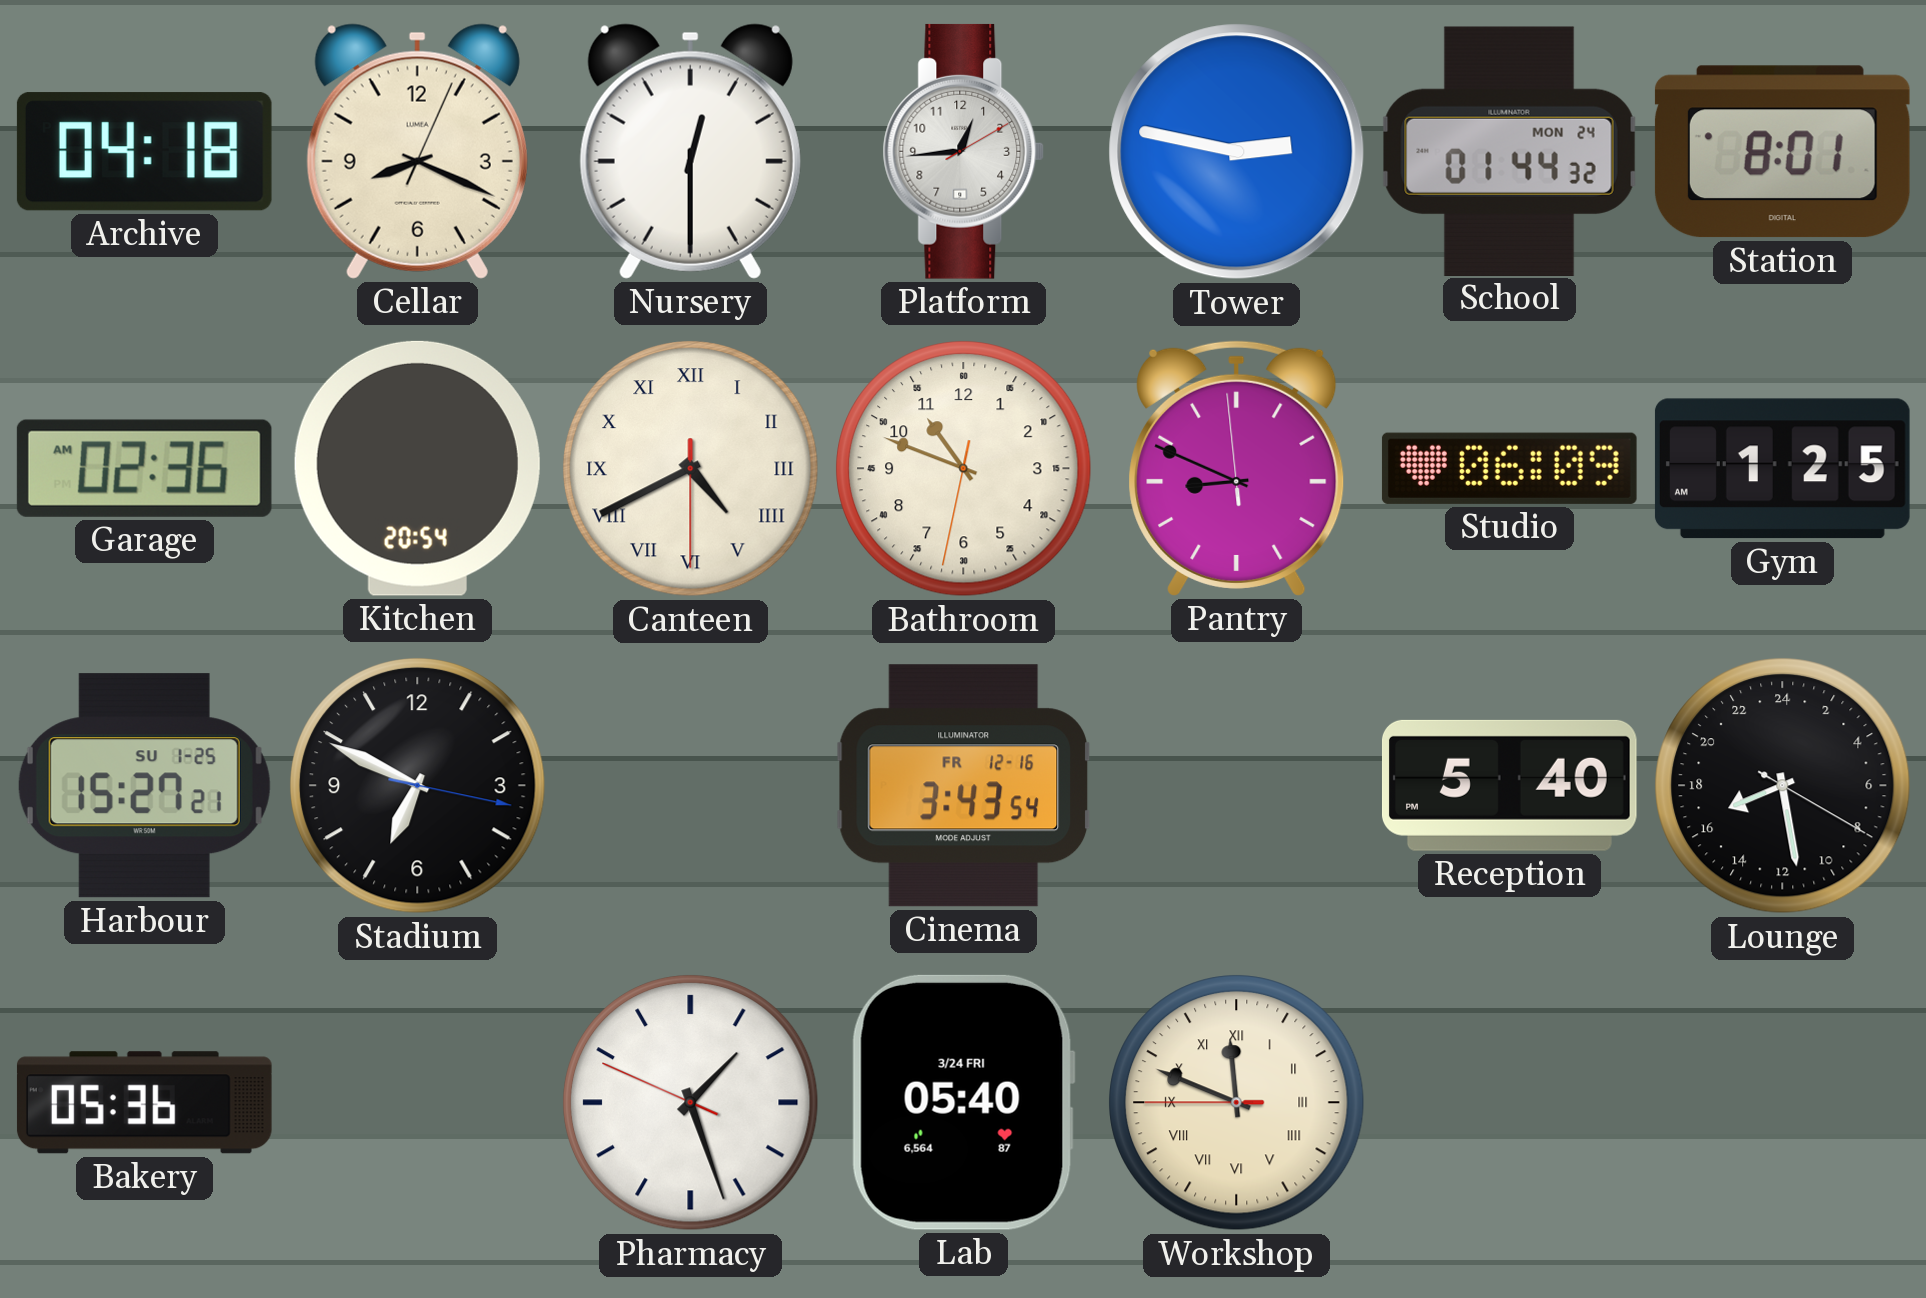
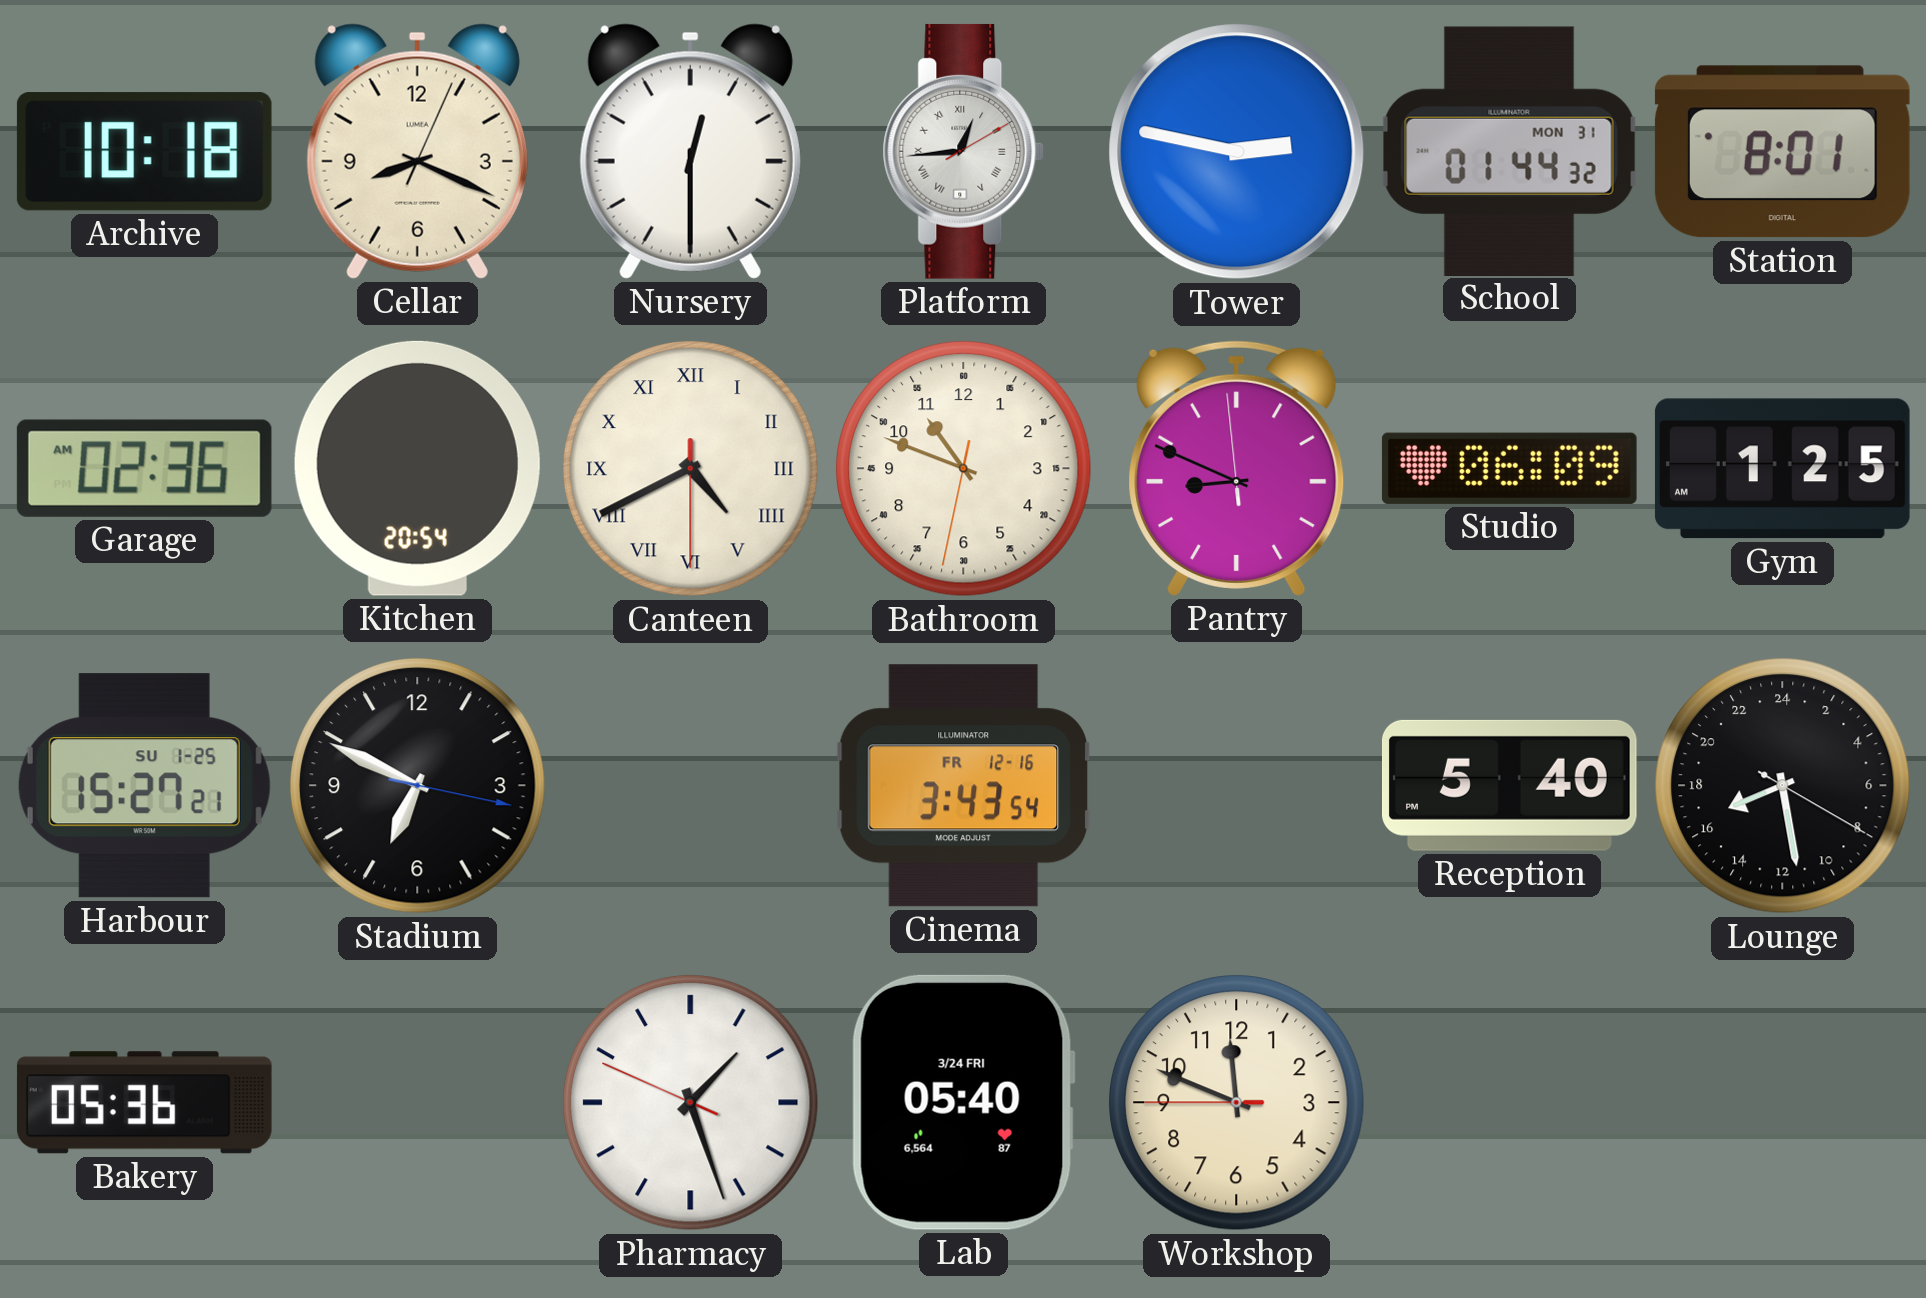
Archive: 04:18 -> 10:18
Platform numerals: Arabic -> Roman
School date: MON 24 -> MON 31
Workshop numerals: Roman -> Arabic
